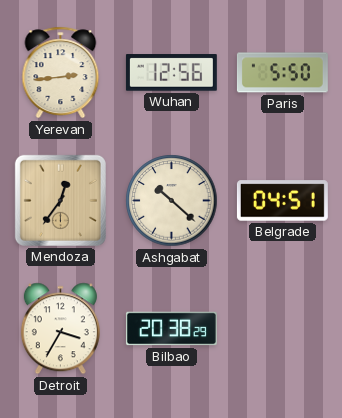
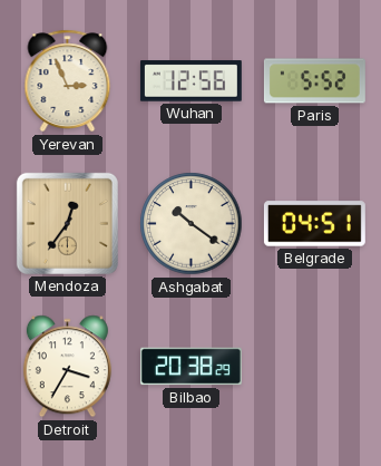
Yerevan: 2:44 -> 2:56
Paris: 5:50 -> 5:52
Ashgabat: 10:22 -> 10:21
